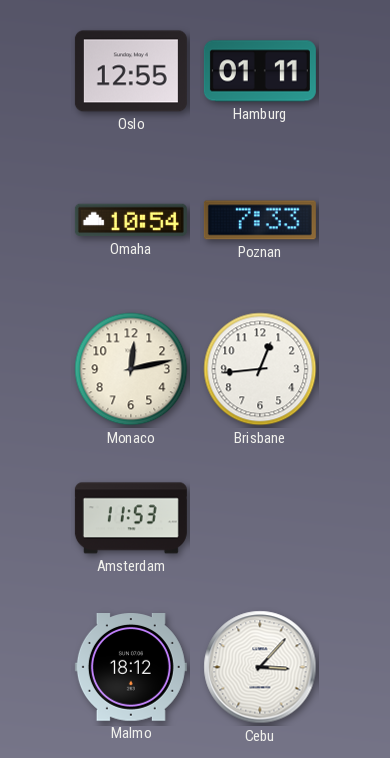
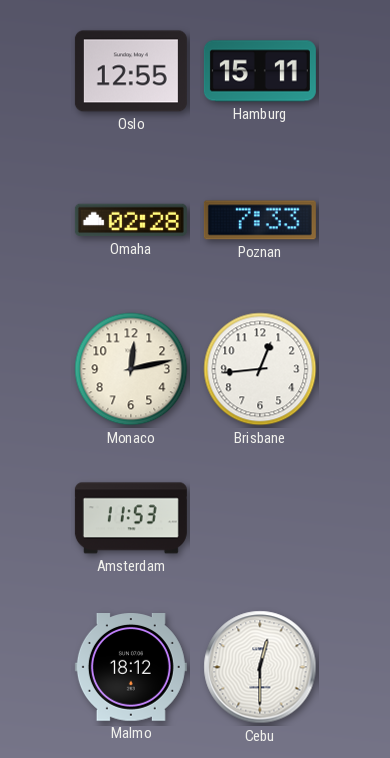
Hamburg: 01:11 -> 15:11
Omaha: 10:54 -> 02:28
Cebu: 3:07 -> 12:30
